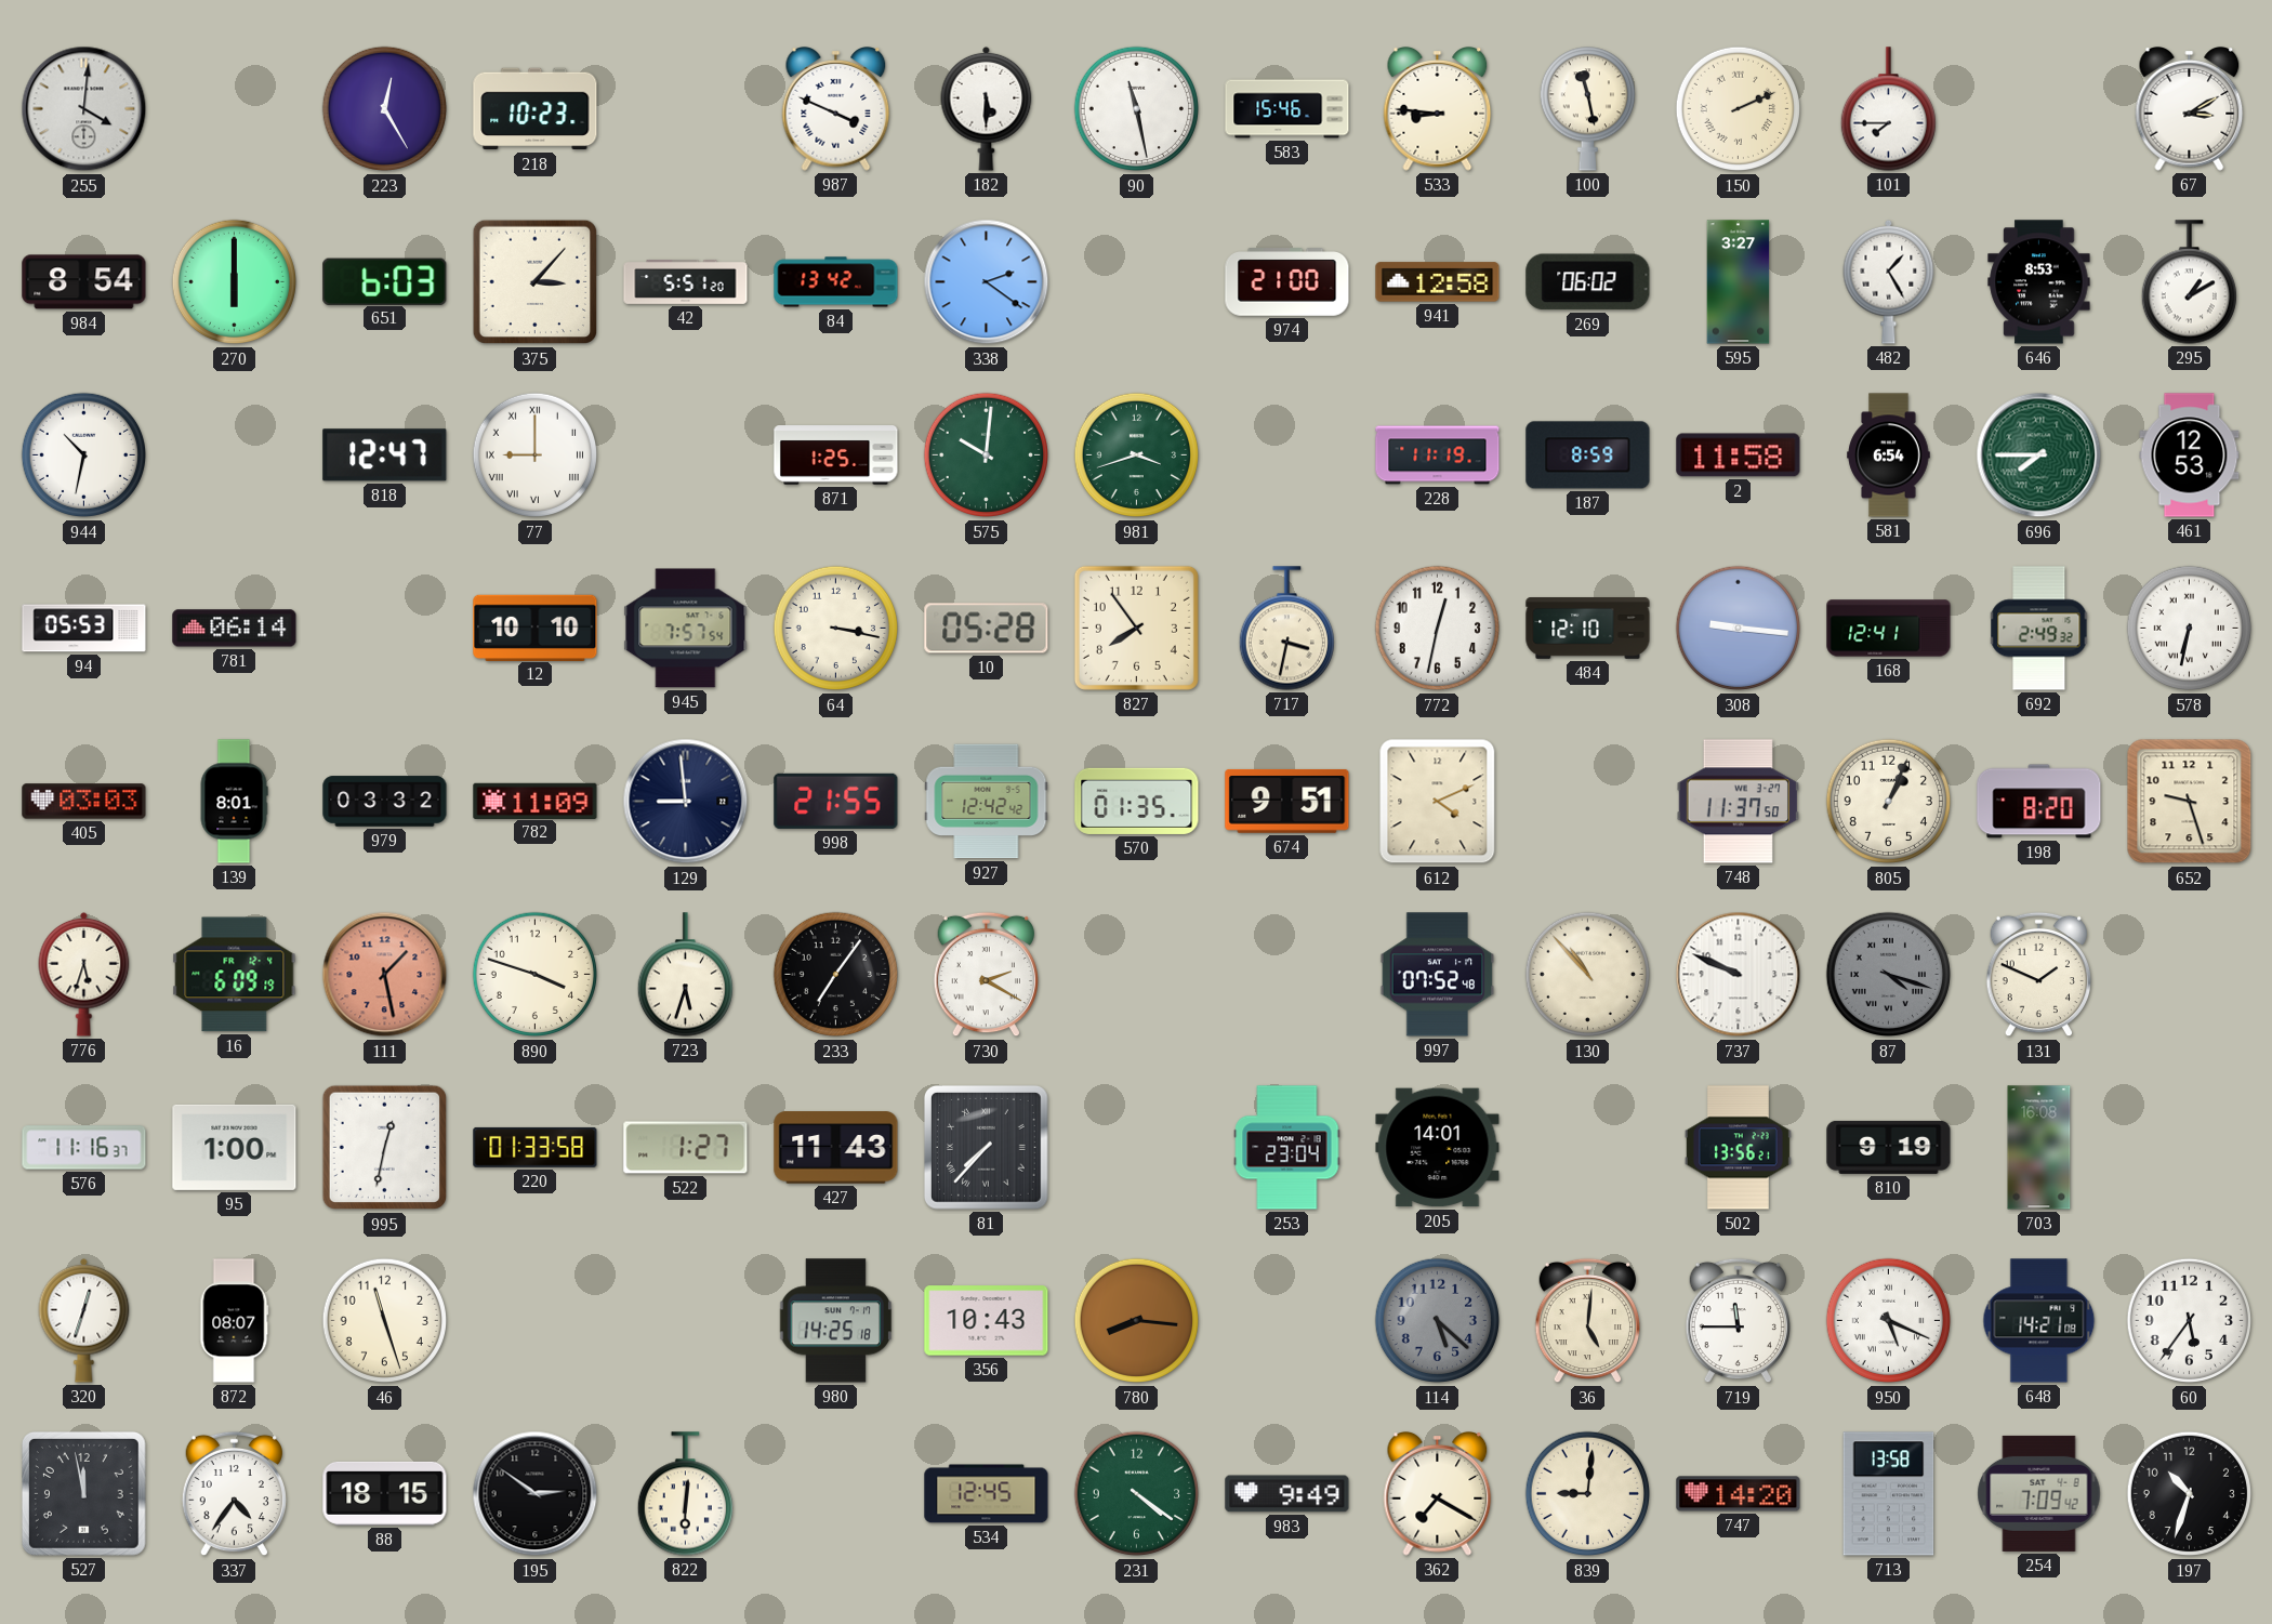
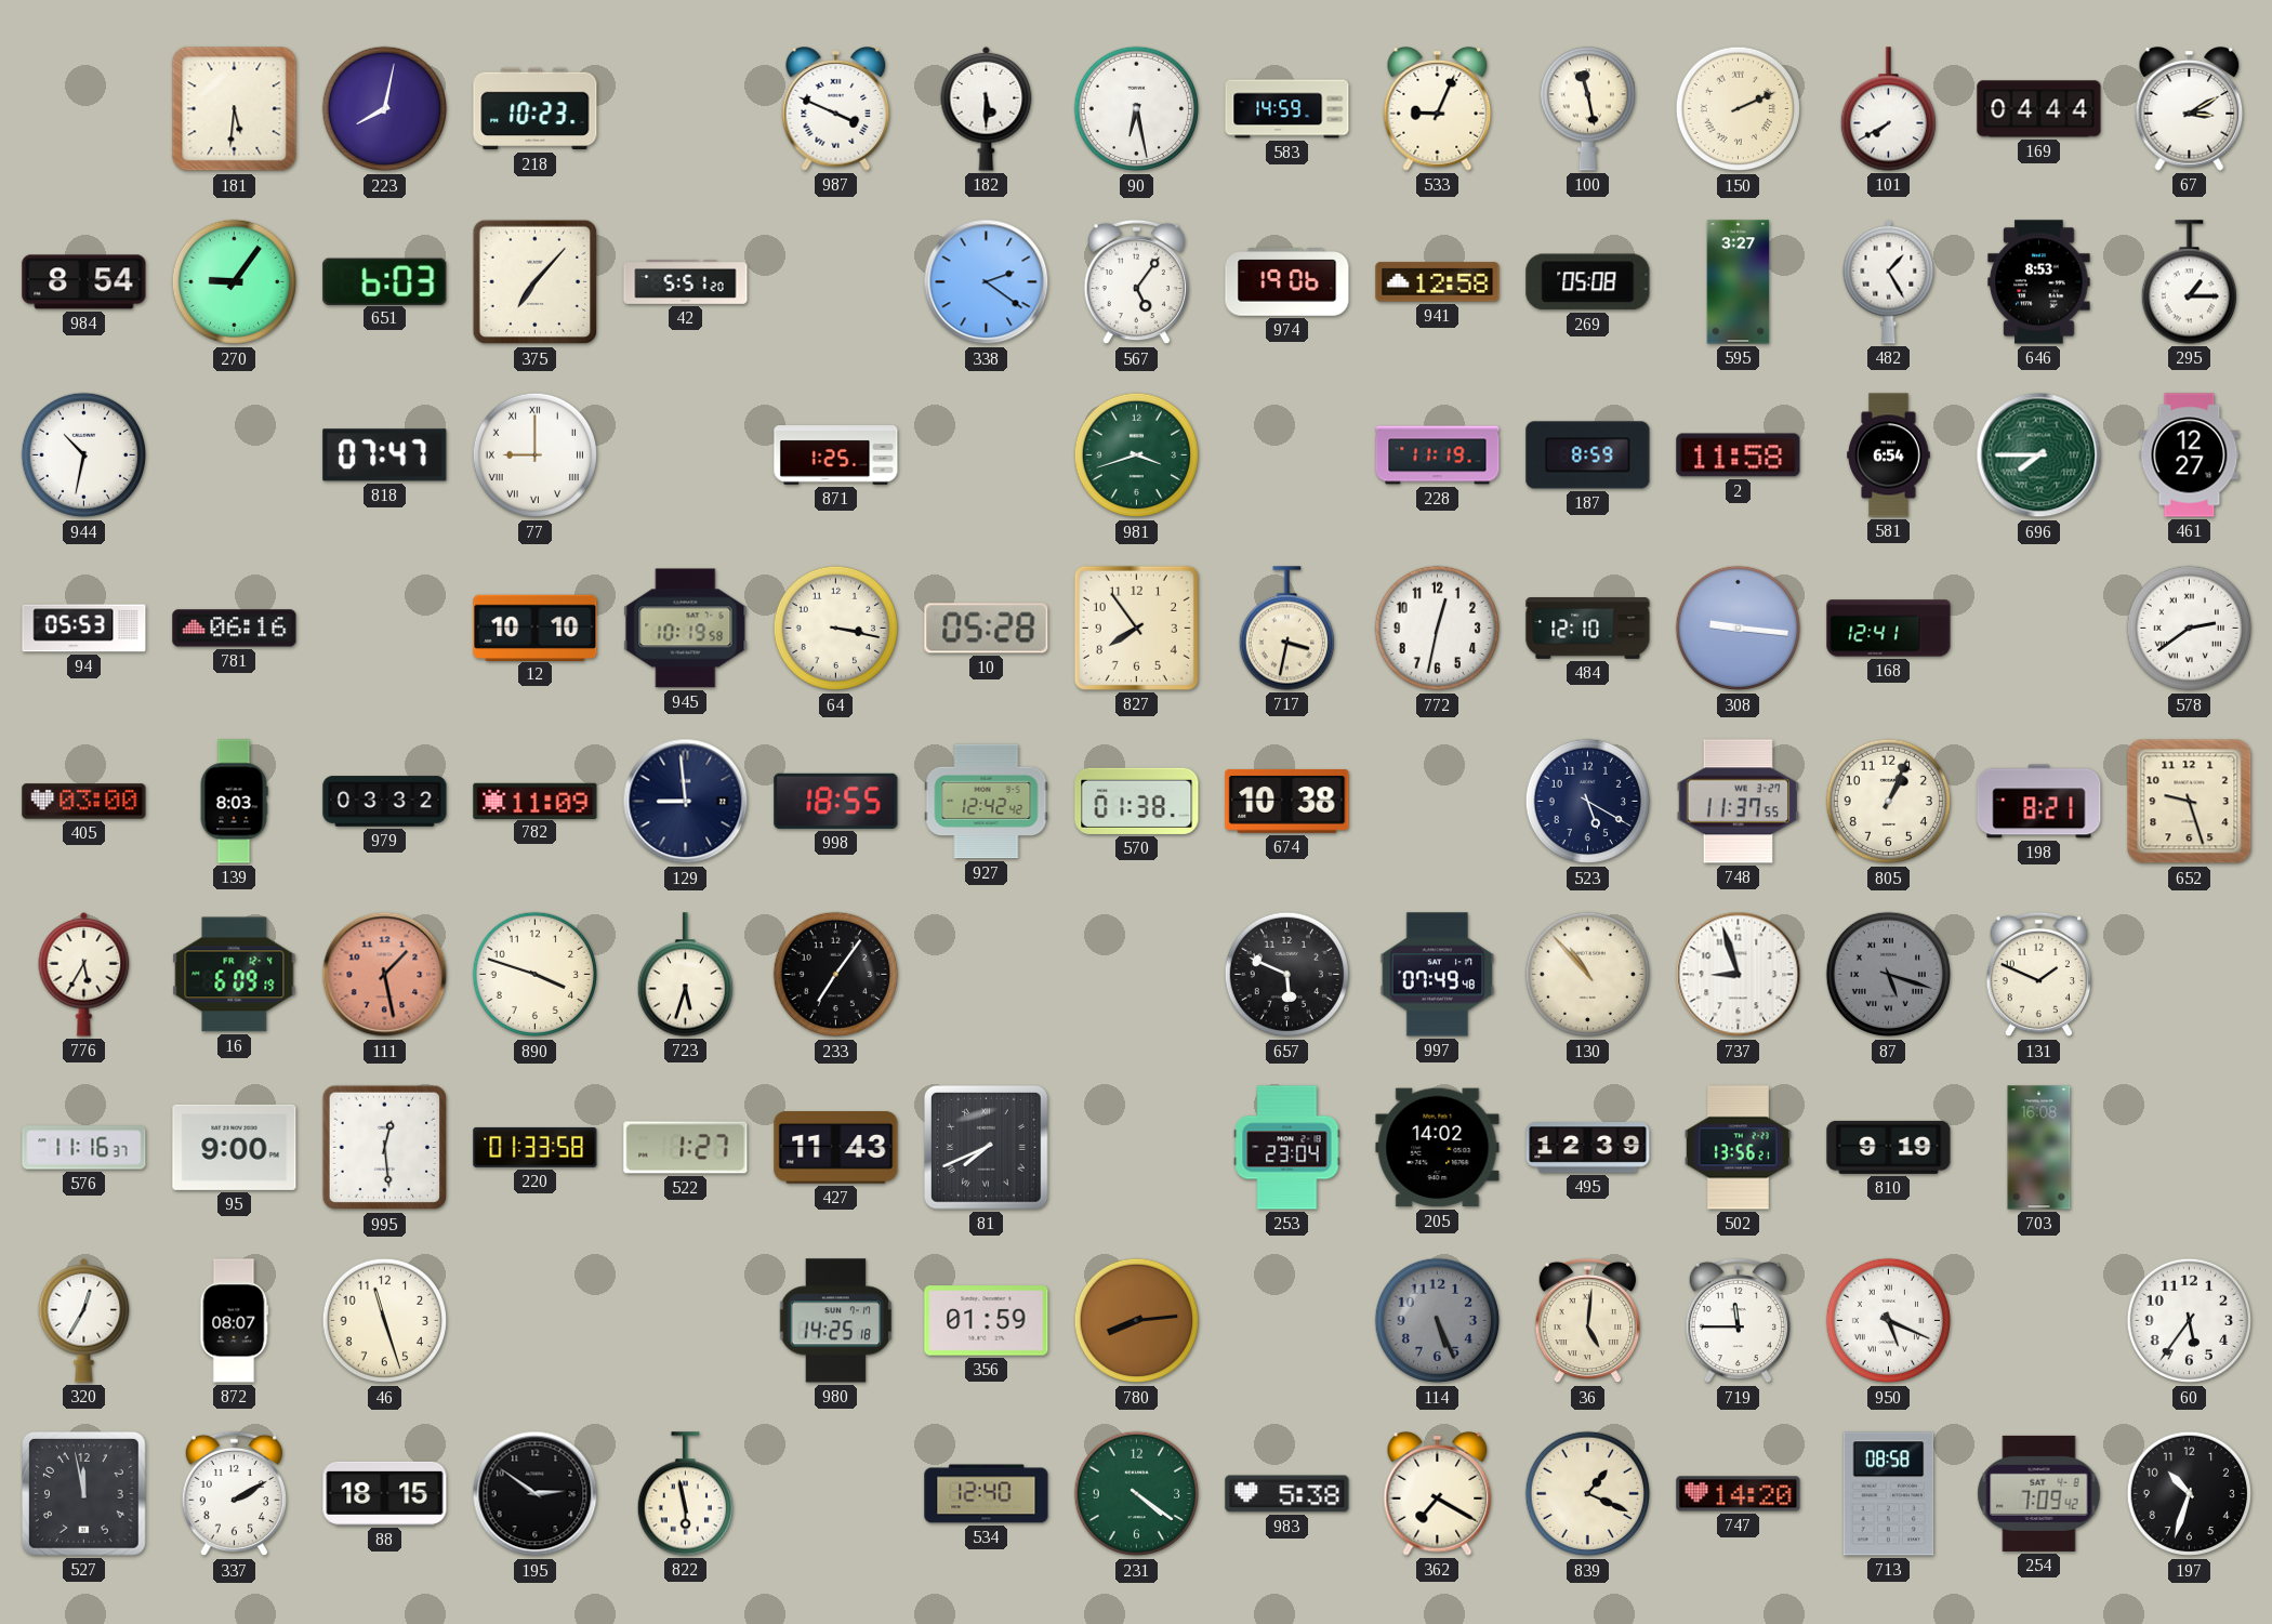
255: 4:01 -> none
181: none -> 5:31
223: 12:25 -> 8:02
90: 11:28 -> 6:28
583: 15:46 -> 14:59
533: 8:46 -> 9:04
101: 7:45 -> 7:40
169: none -> 04:44
270: 6:00 -> 9:06
375: 3:07 -> 7:07
84: 13:42 -> none
567: none -> 5:06
974: 21:00 -> 19:06
269: 06:02 -> 05:08
295: 1:10 -> 1:15
818: 12:47 -> 07:47
575: 10:01 -> none
461: 12:53 -> 12:27
781: 06:14 -> 06:16
945: 7:57 -> 10:19
692: 2:49 -> none
578: 6:32 -> 2:39
405: 03:03 -> 03:00
139: 8:01 -> 8:03
998: 21:55 -> 18:55
570: 01:35 -> 01:38
674: 9:51 -> 10:38
612: 4:11 -> none
523: none -> 5:20
748: 11:37:50 -> 11:37:55
198: 8:20 -> 8:21
776: 5:33 -> 5:35
730: 2:20 -> none
657: none -> 5:49
997: 07:52 -> 07:49
737: 9:49 -> 8:57
87: 4:18 -> 5:18
95: 1:00 -> 9:00
995: 12:32 -> 12:29
81: 7:37 -> 7:41
205: 14:01 -> 14:02
495: none -> 12:39
320: 12:33 -> 12:35
356: 10:43 -> 01:59
780: 8:16 -> 8:14
114: 5:22 -> 5:26
648: 14:21 -> none
337: 4:36 -> 2:10
822: 6:01 -> 5:58
534: 12:45 -> 12:40
983: 9:49 -> 5:38
839: 9:01 -> 1:19
713: 13:58 -> 08:58
